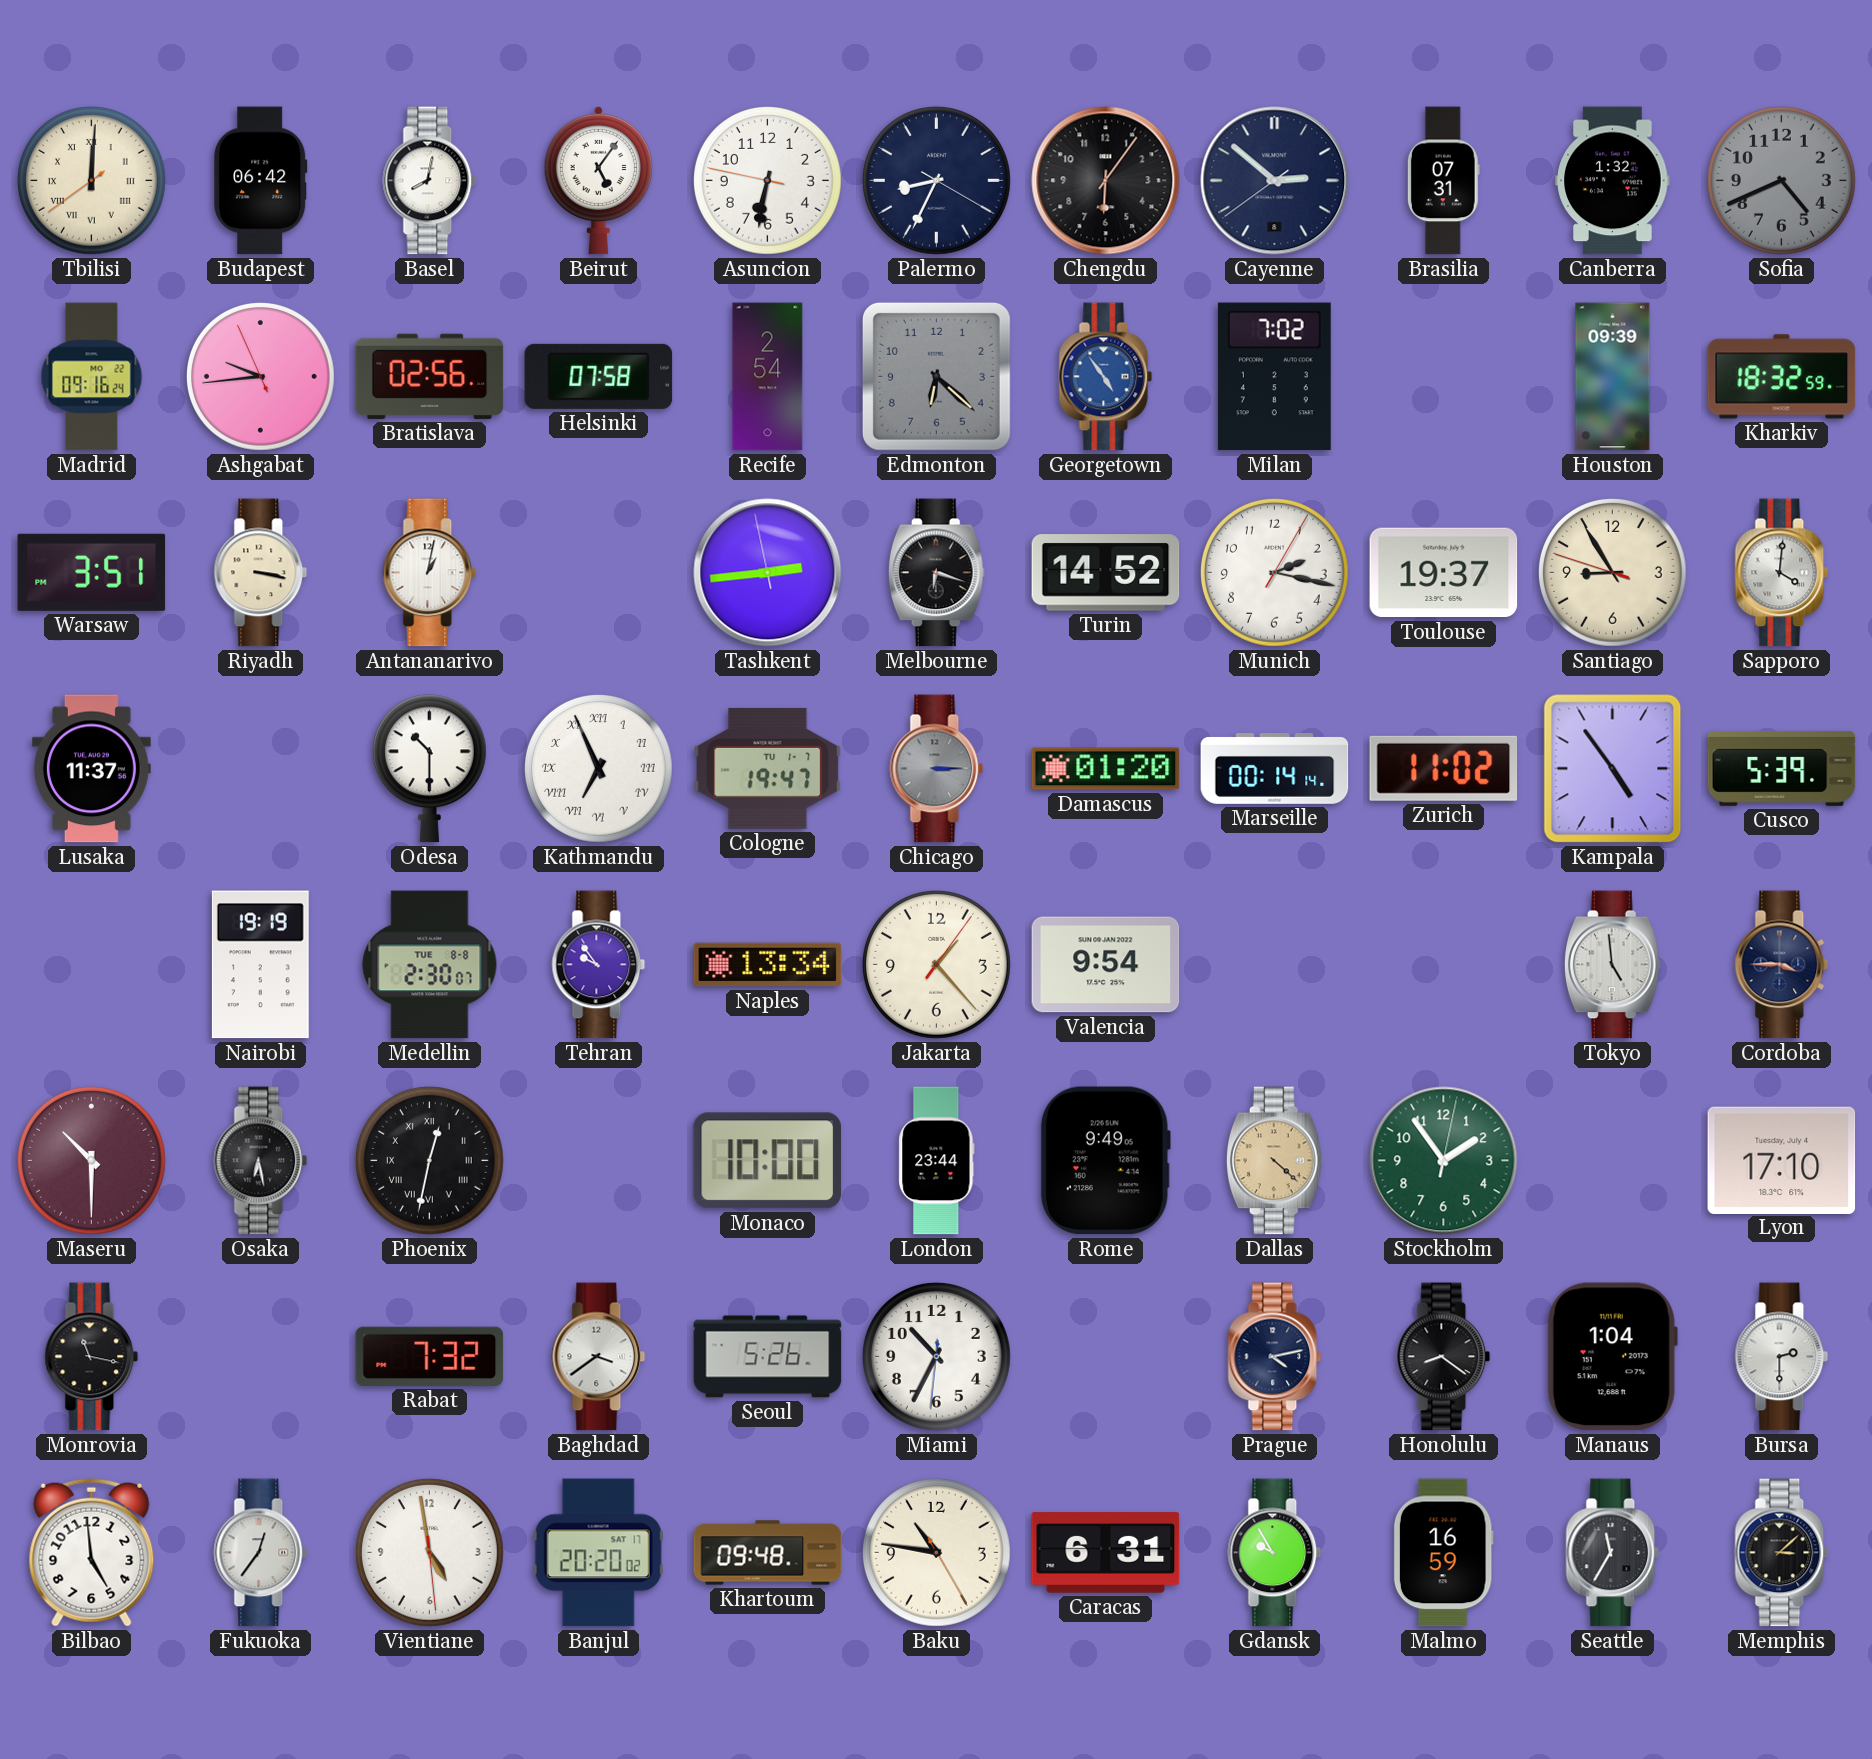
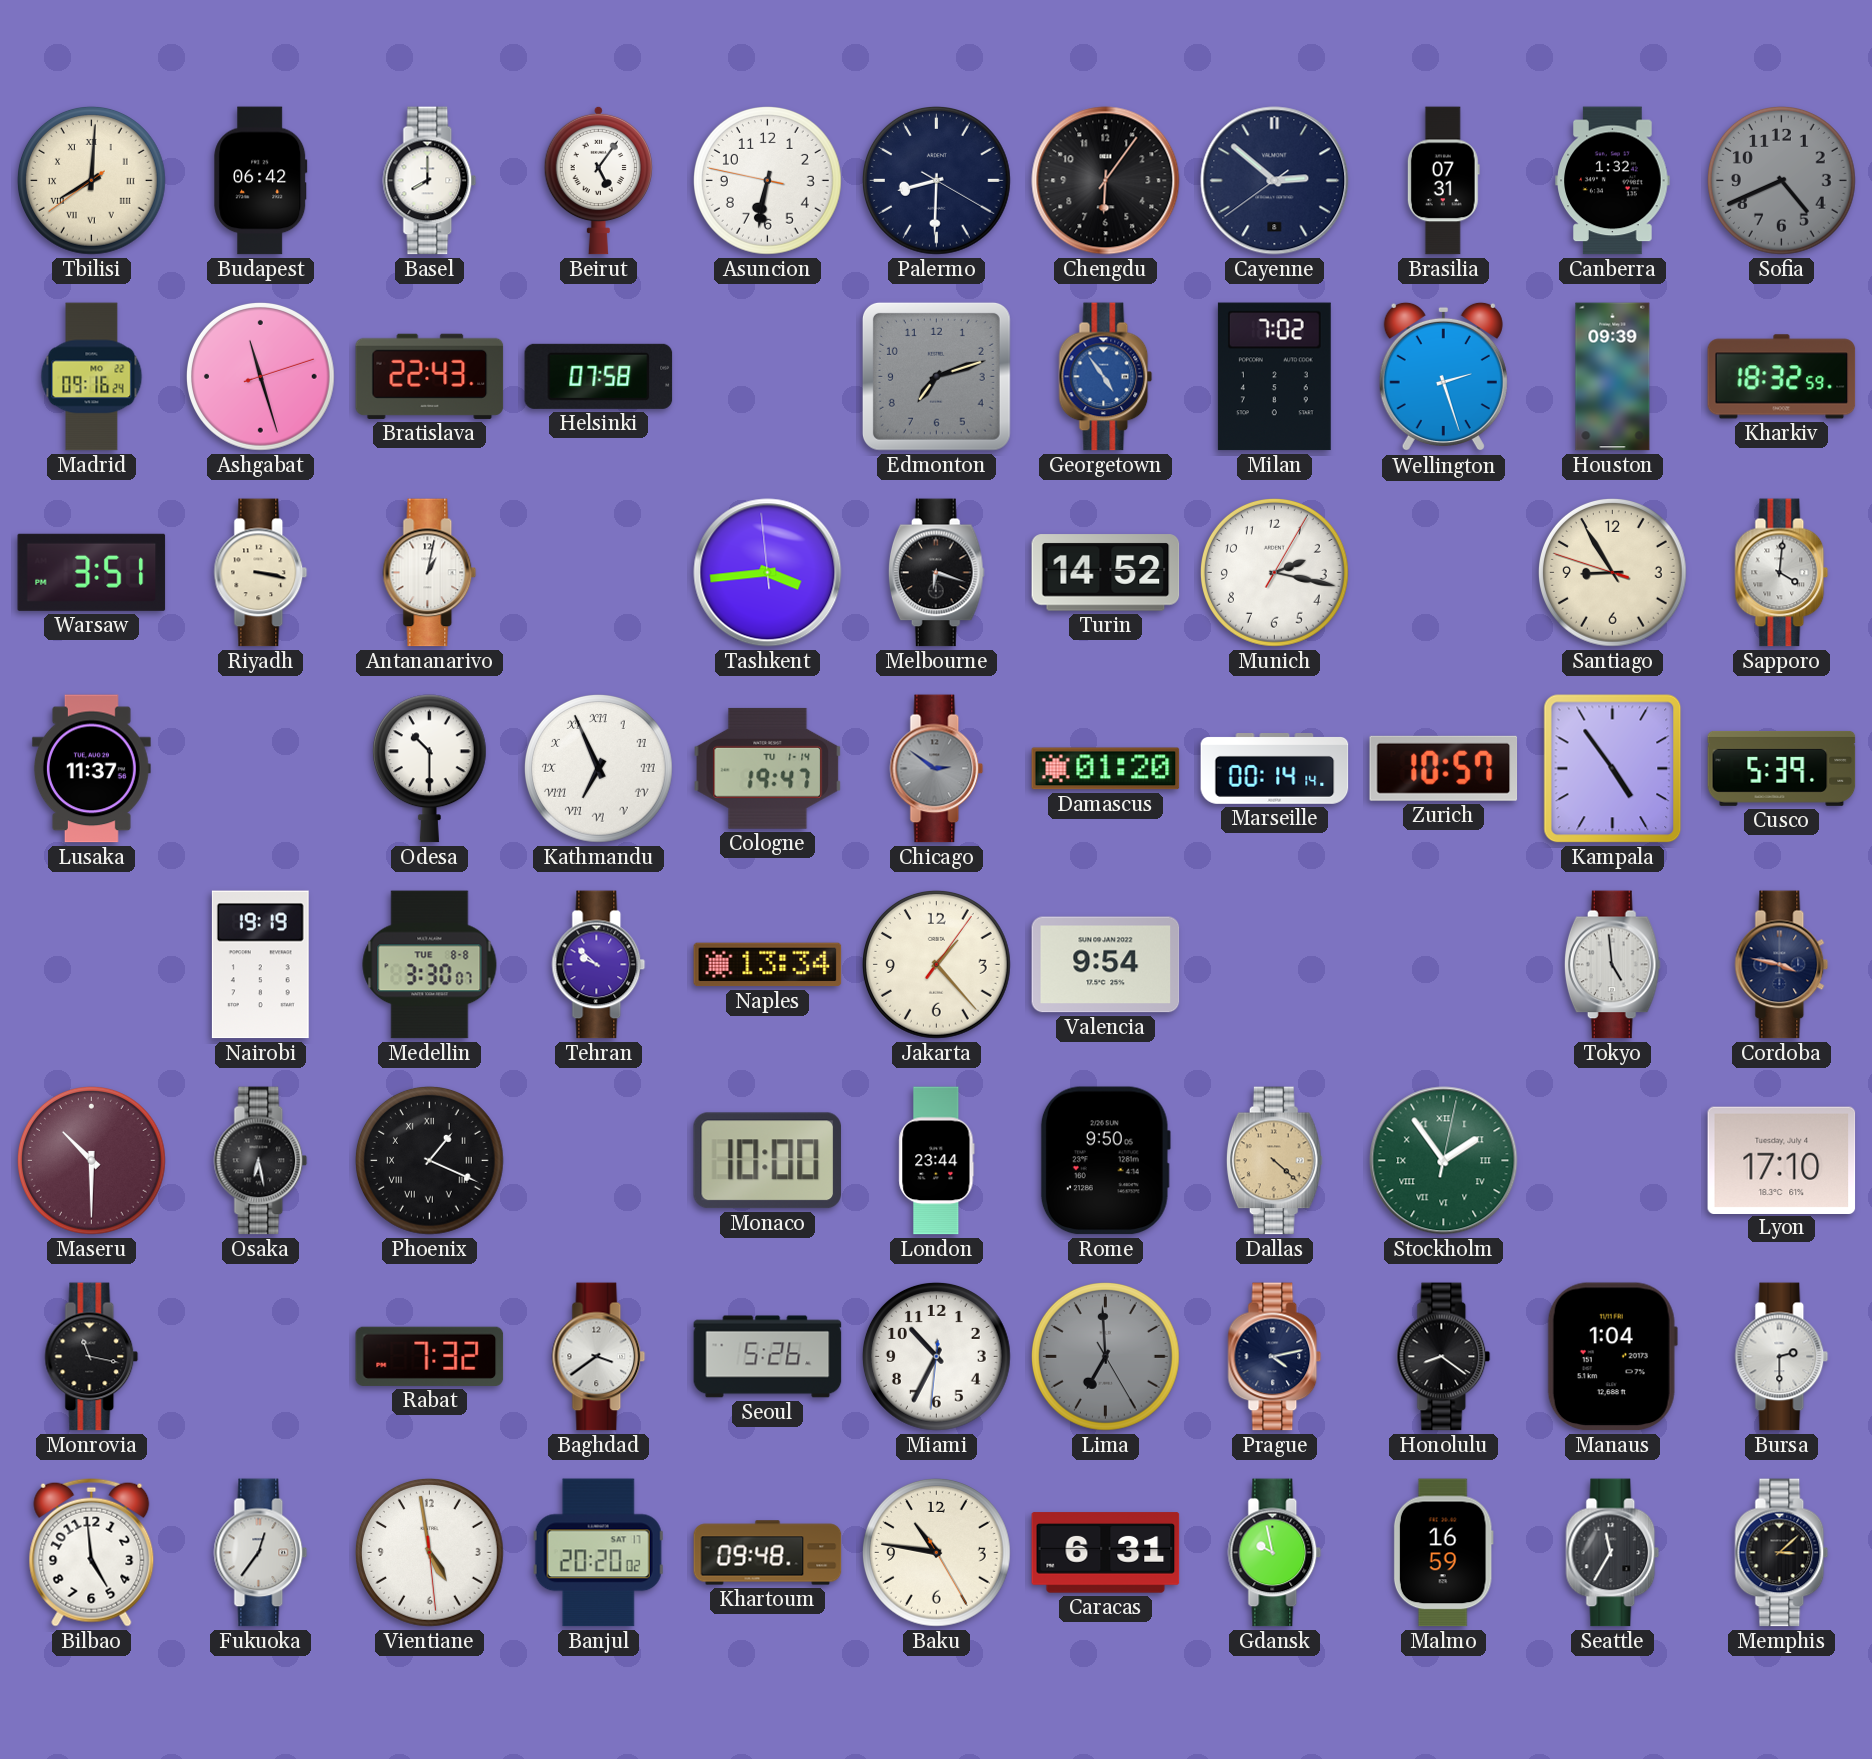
Tbilisi: 12:00 -> 8:00
Basel: 8:02 -> 8:00
Palermo: 8:34 -> 8:30
Ashgabat: 9:43 -> 11:27
Bratislava: 02:56 -> 22:43
Recife: 2:54 -> none
Edmonton: 6:22 -> 7:12
Wellington: none -> 2:27
Tashkent: 2:43 -> 3:43
Toulouse: 19:37 -> none
Cologne date: TU 1-7 -> TU 1-14
Chicago: 3:15 -> 2:51
Zurich: 11:02 -> 10:57
Medellin: 2:30 -> 3:30
Tehran: 9:54 -> 9:52
Cordoba: 3:45 -> 3:47
Phoenix: 12:32 -> 1:19
Rome: 9:49 -> 9:50
Stockholm numerals: Arabic -> Roman
Lima: none -> 6:59
Gdansk: 9:55 -> 9:58
